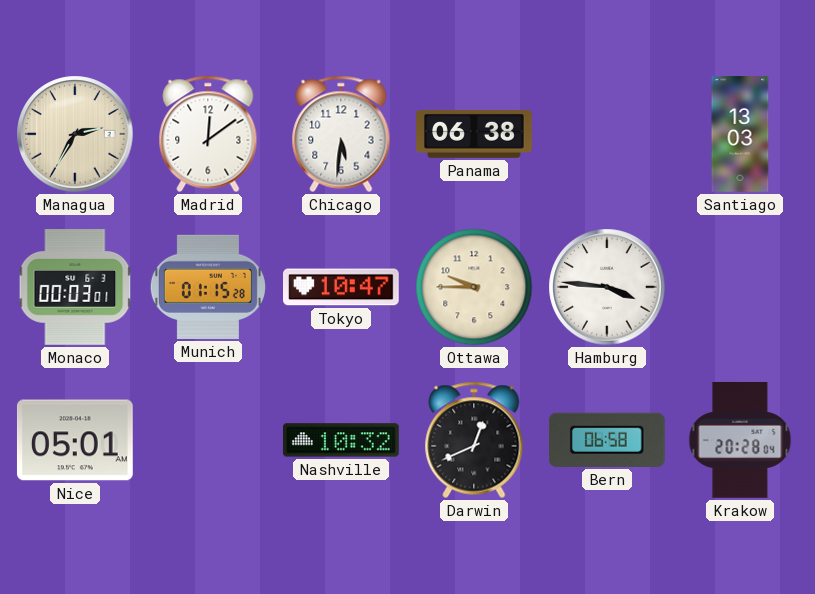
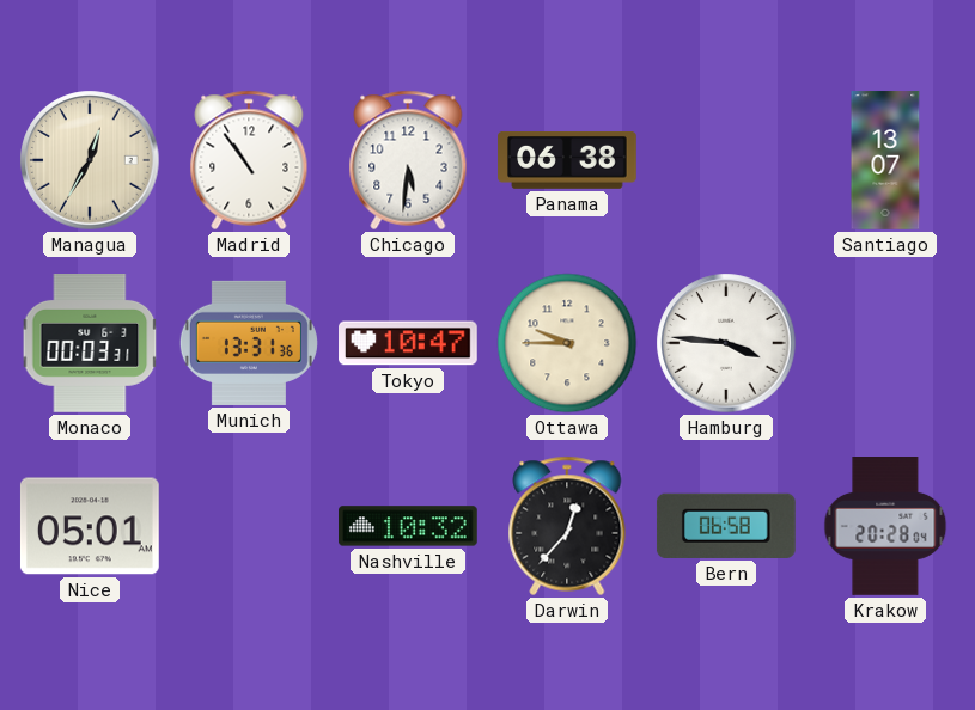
Managua: 2:35 -> 12:35
Madrid: 12:09 -> 10:54
Santiago: 13:03 -> 13:07
Monaco: 00:03:01 -> 00:03:31
Munich: 01:15 -> 13:31
Darwin: 12:41 -> 12:37
